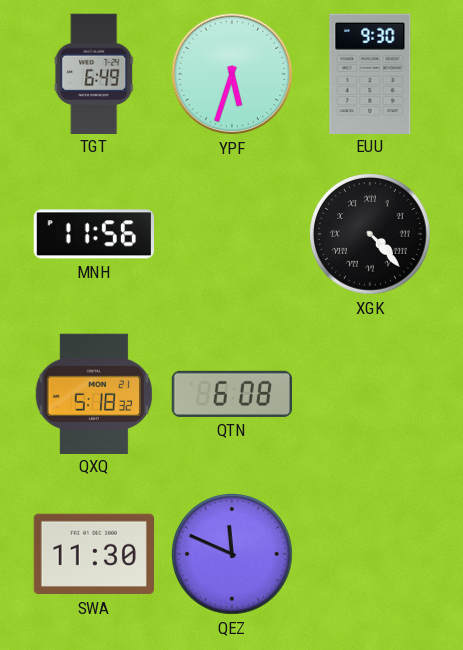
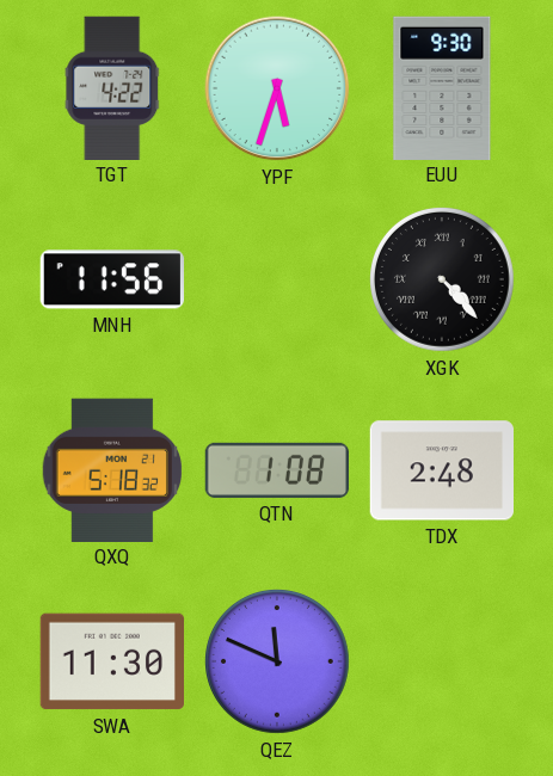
TGT: 6:49 -> 4:22
QTN: 6:08 -> 1:08
TDX: none -> 2:48
